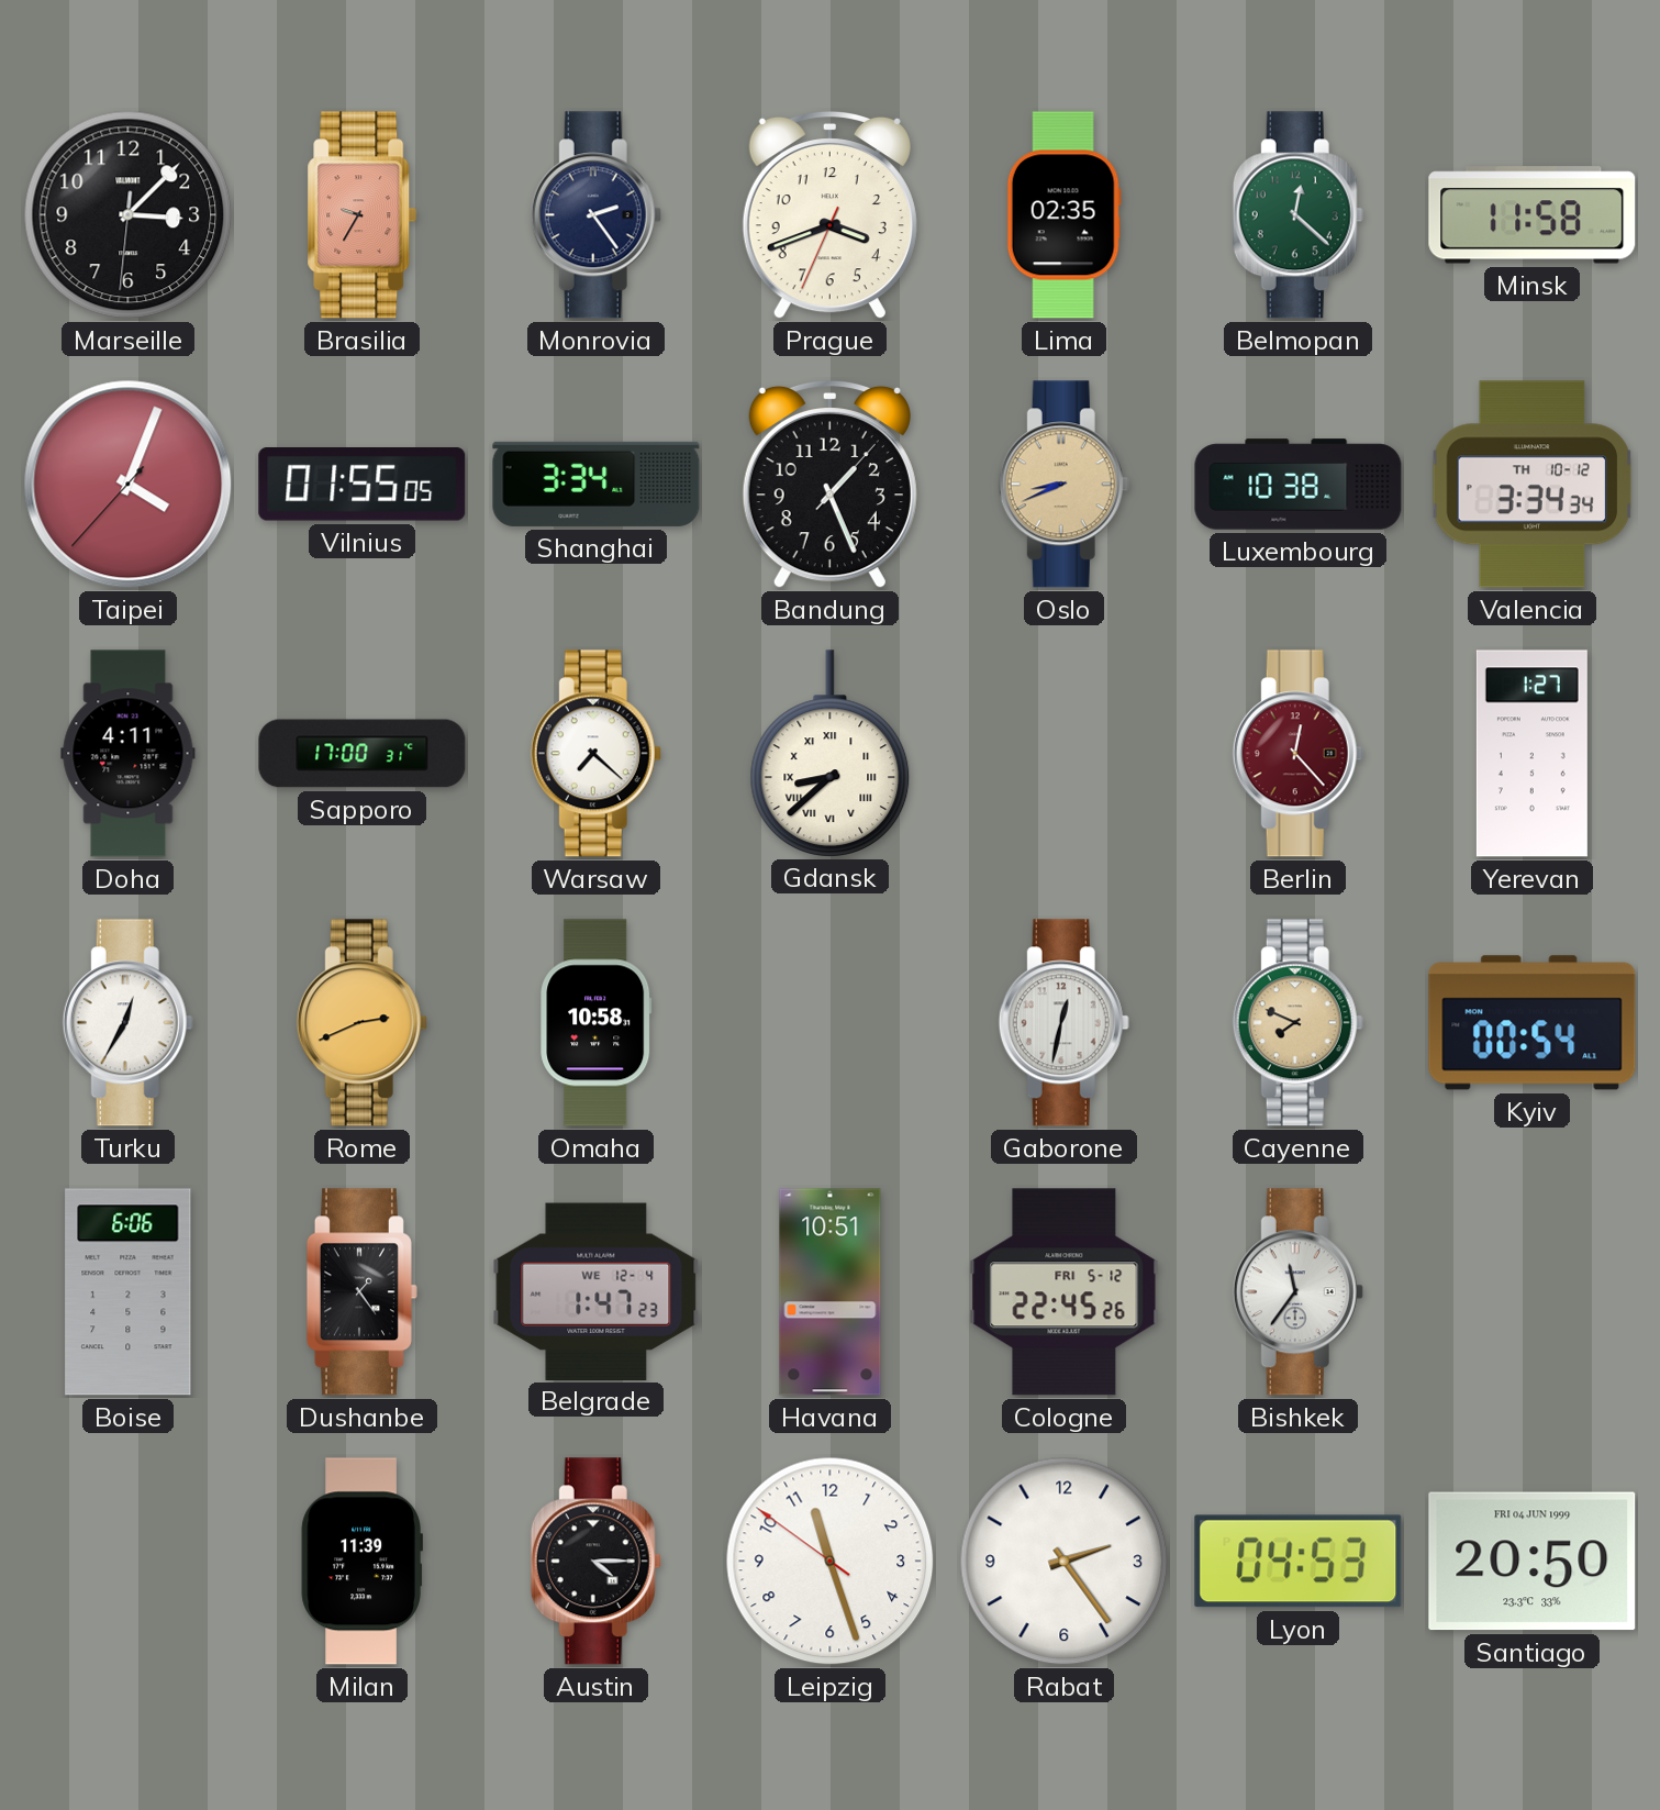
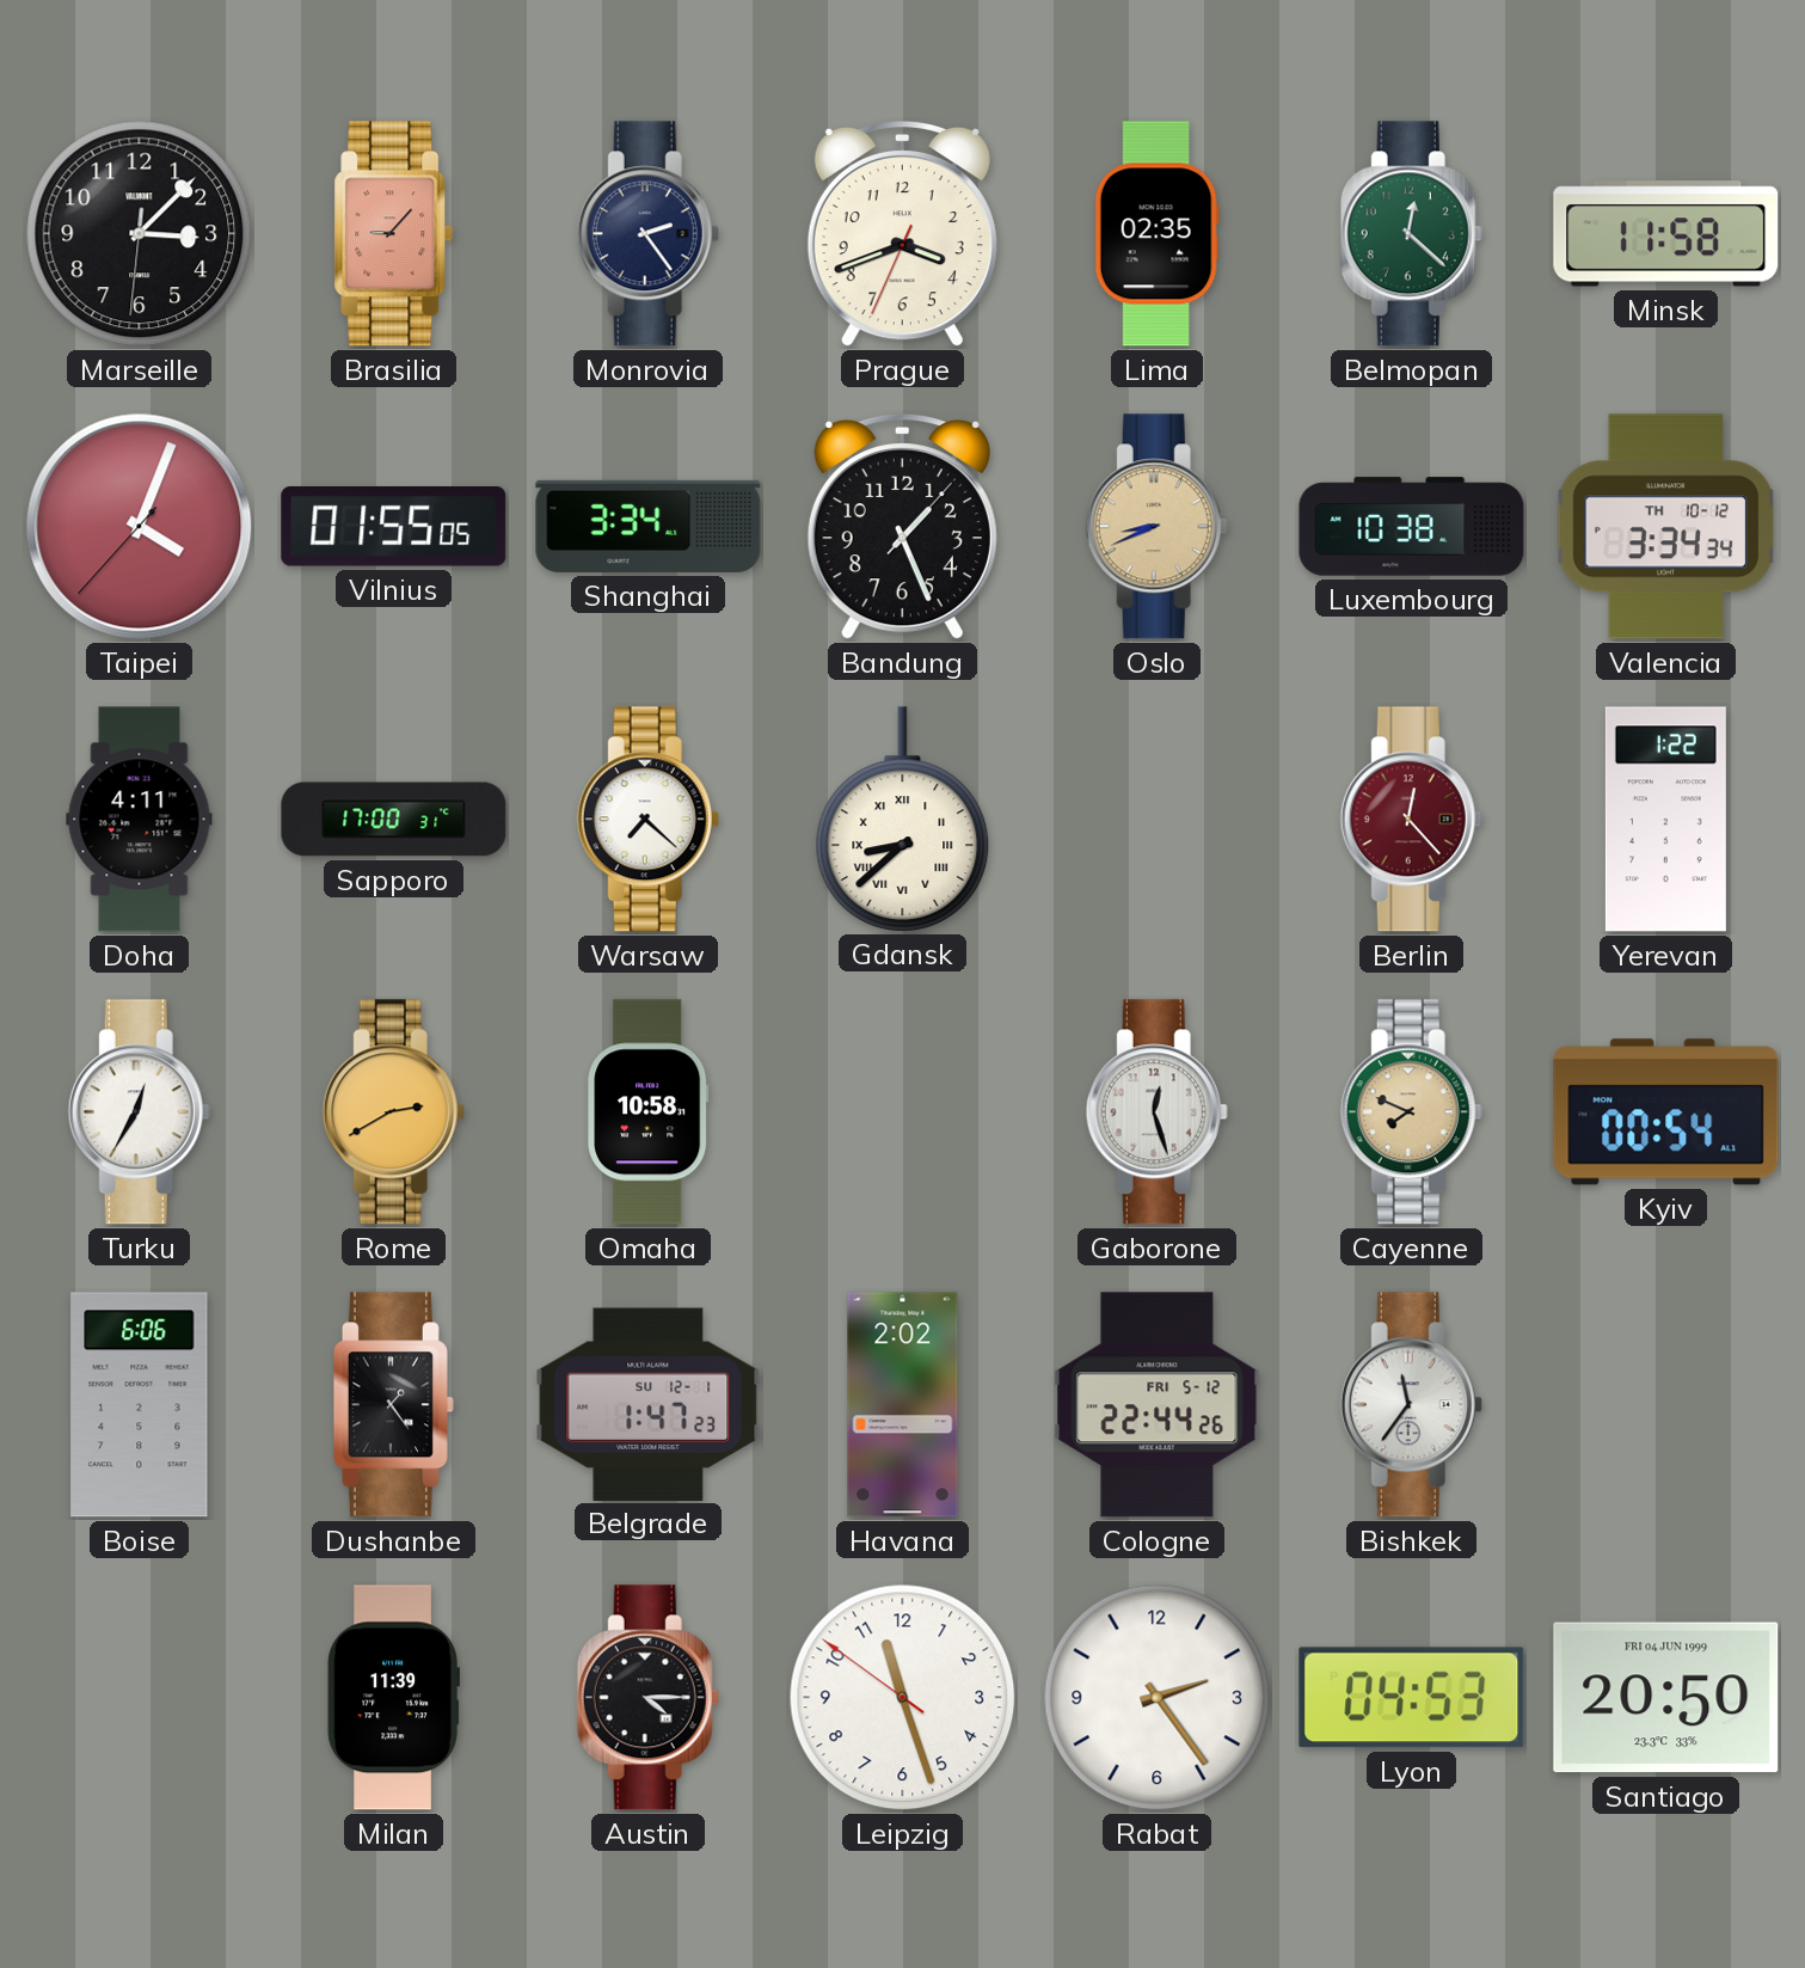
Brasilia: 9:35 -> 9:07
Yerevan: 1:27 -> 1:22
Rome: 2:41 -> 2:40
Gaborone: 12:32 -> 12:27
Belgrade date: WE 12-4 -> SU 12-1
Havana: 10:51 -> 2:02
Cologne: 22:45 -> 22:44
